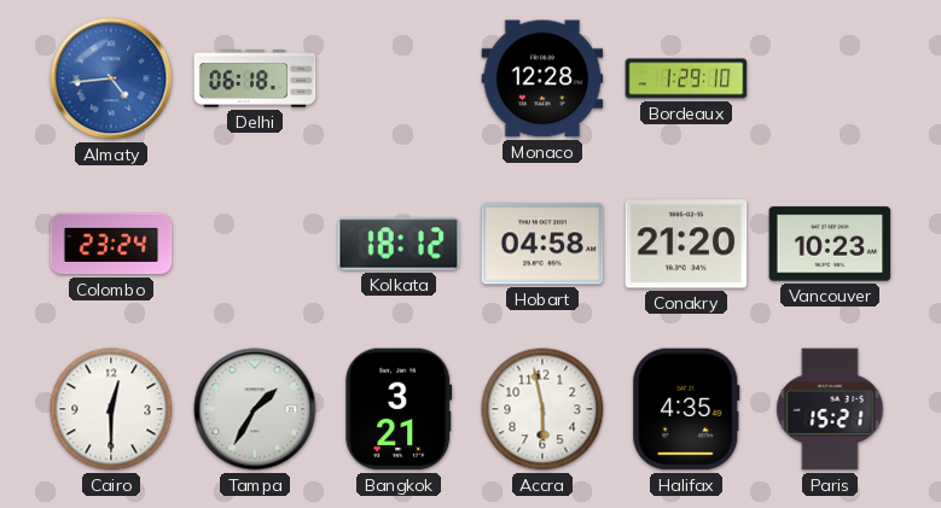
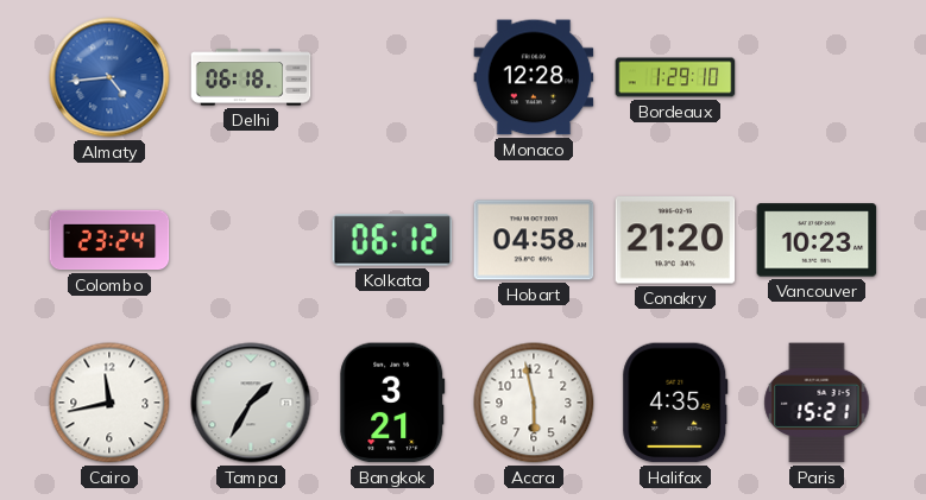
Kolkata: 18:12 -> 06:12
Cairo: 12:30 -> 11:43
